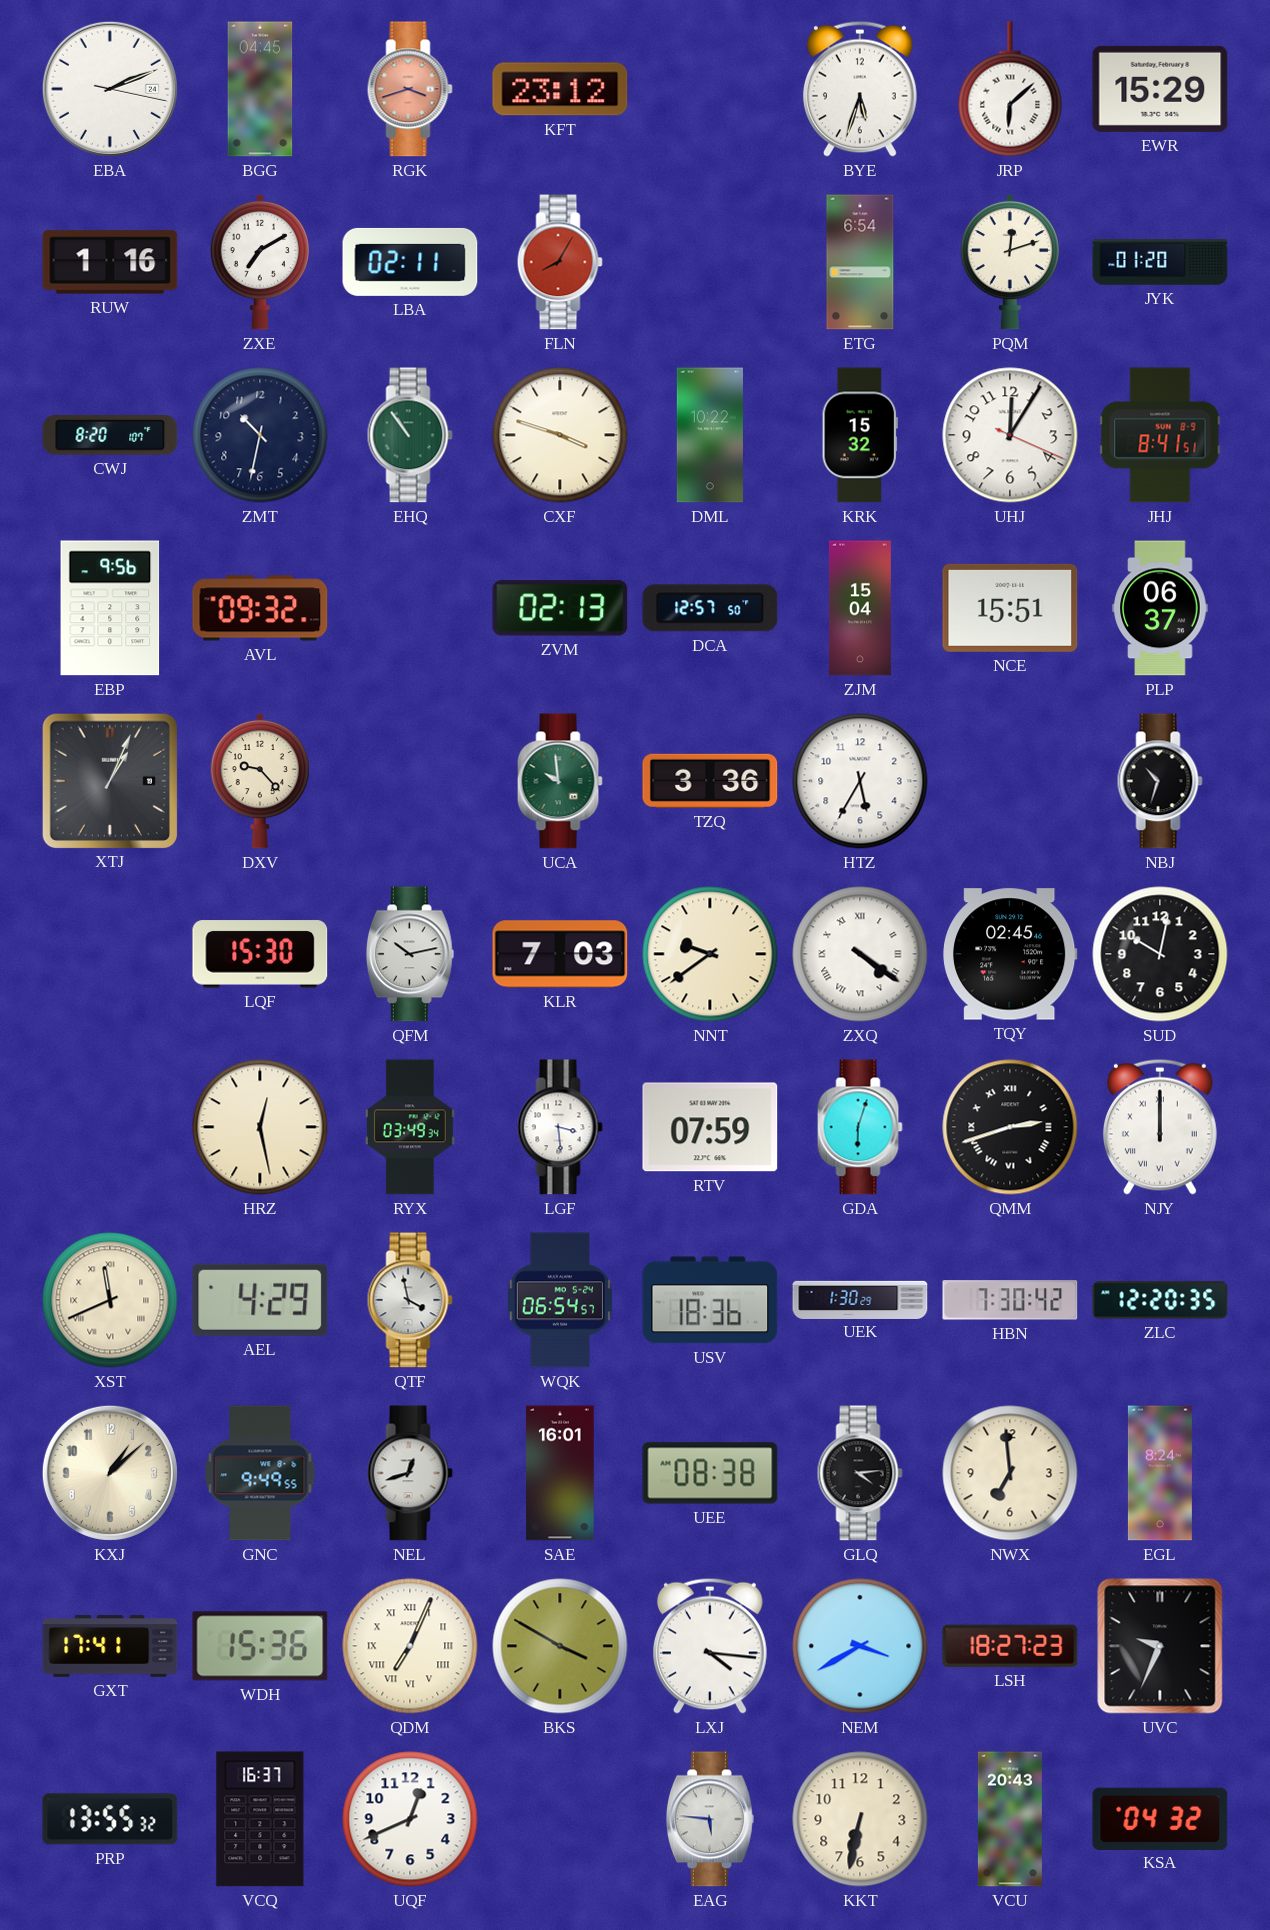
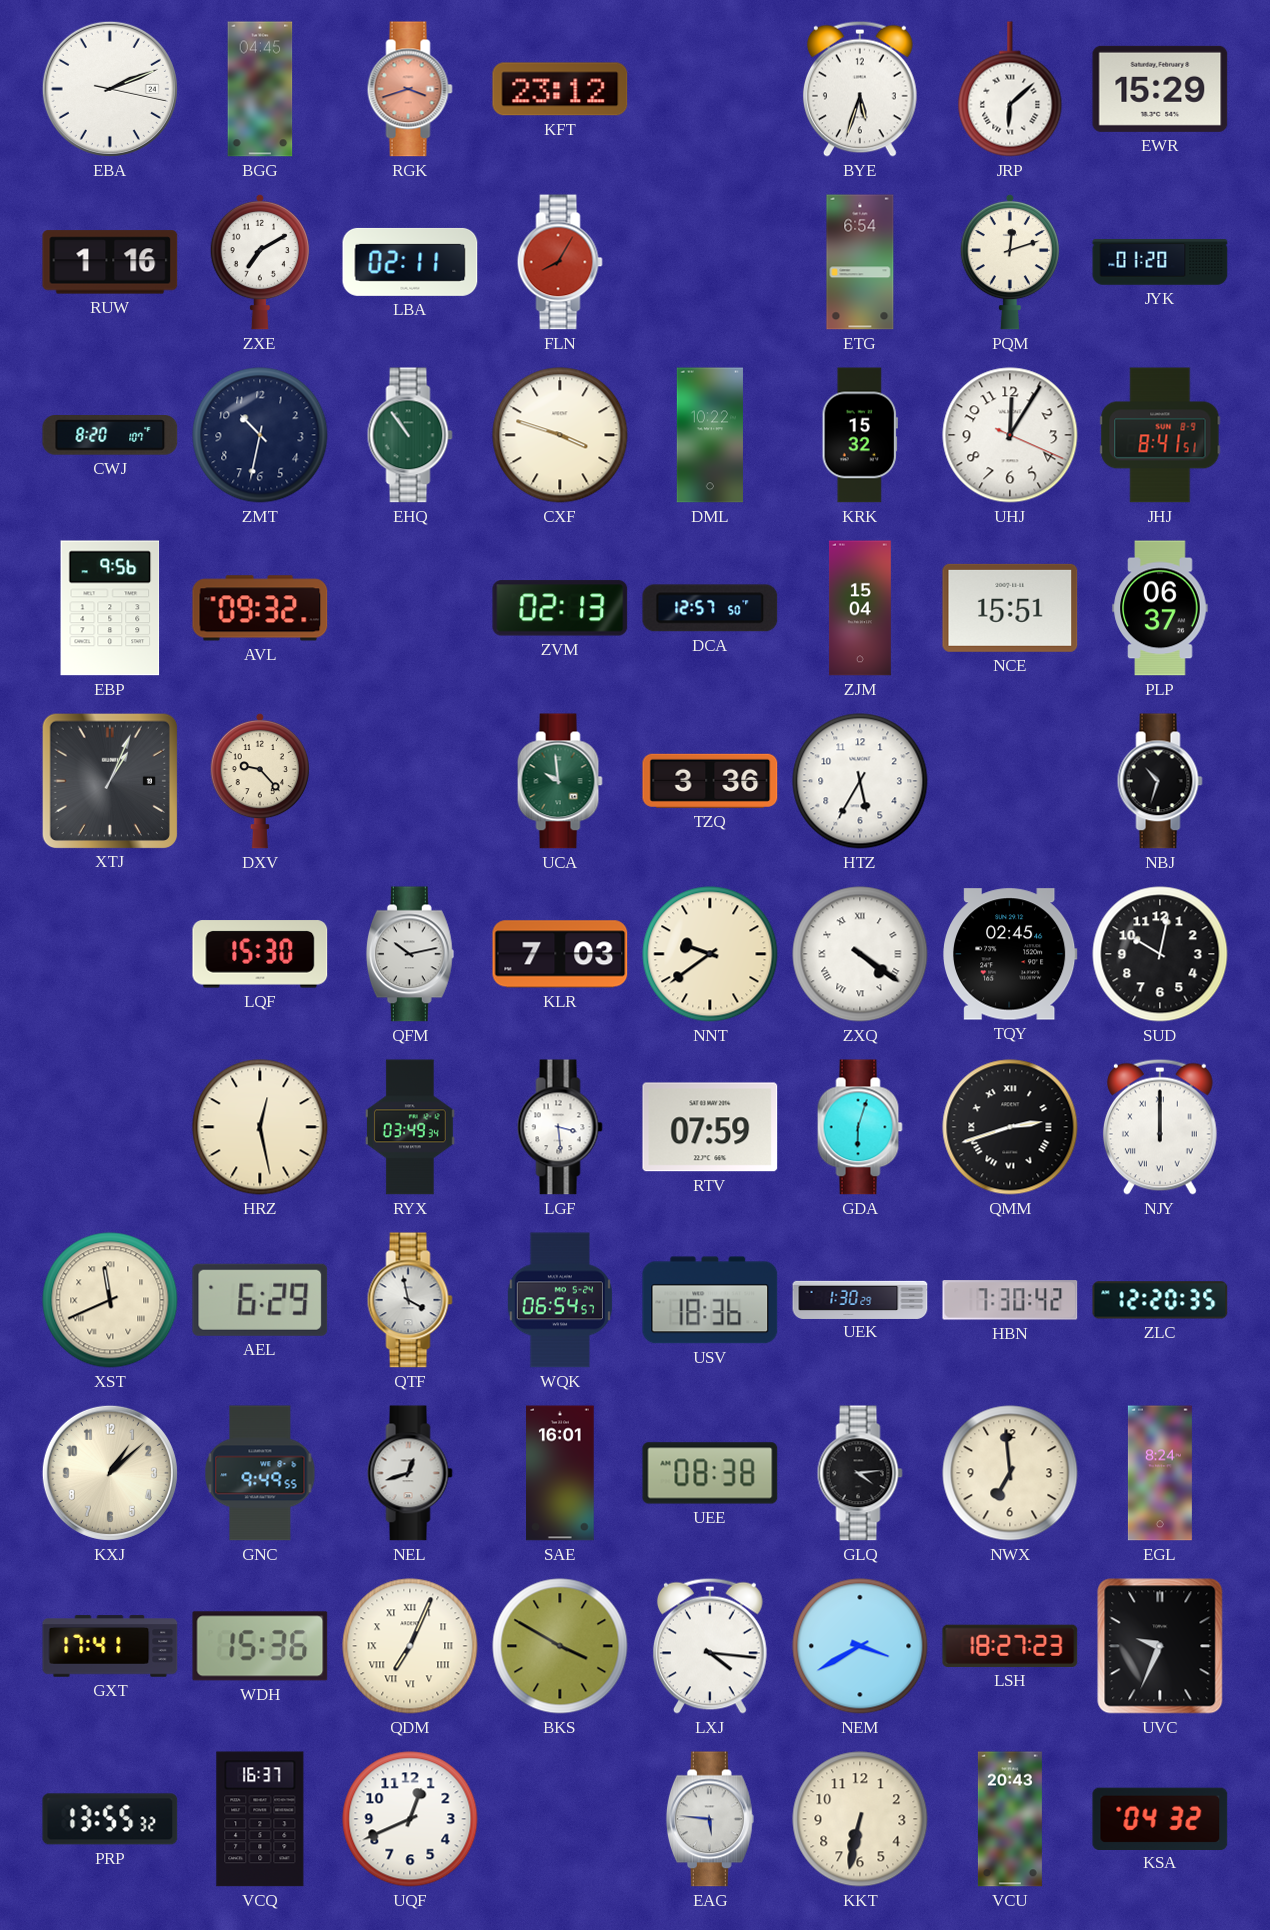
AEL: 4:29 -> 6:29
